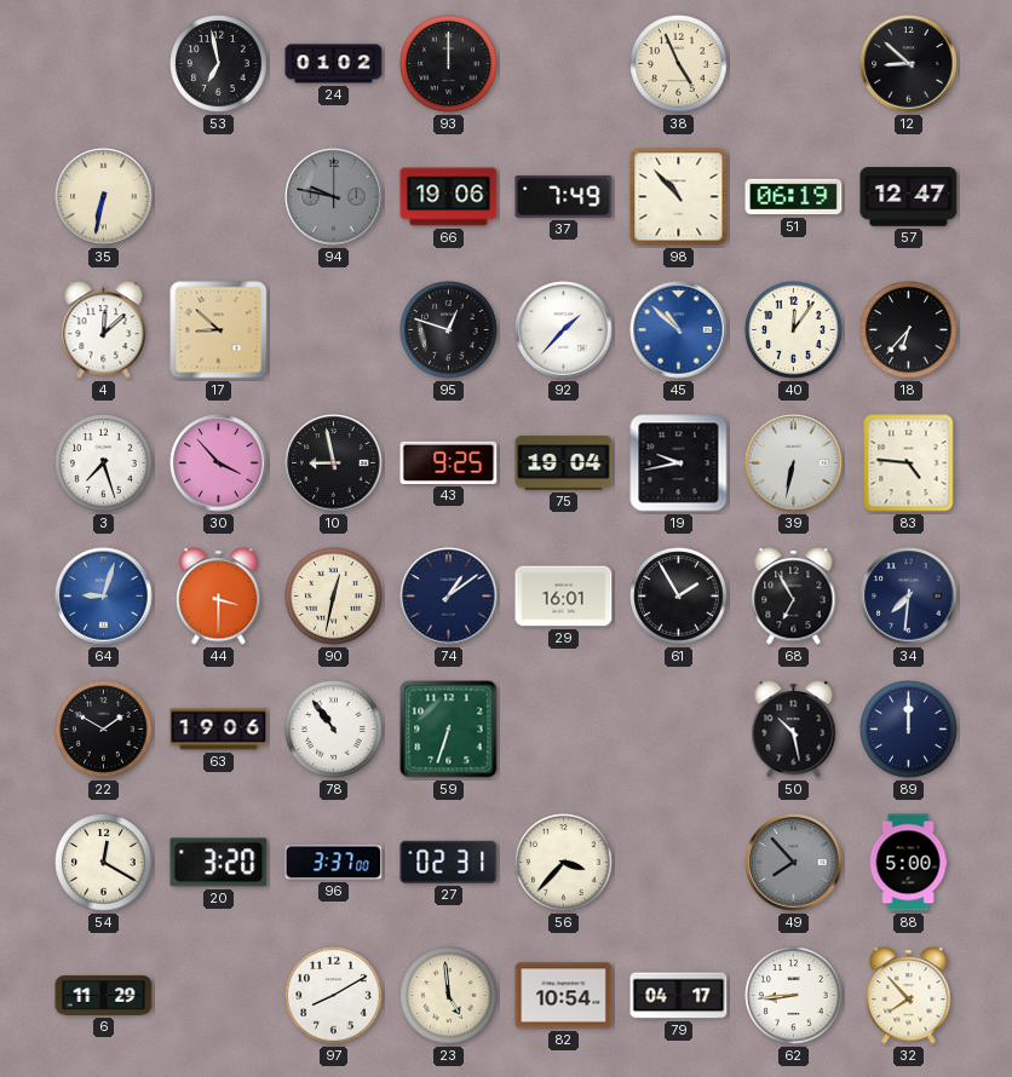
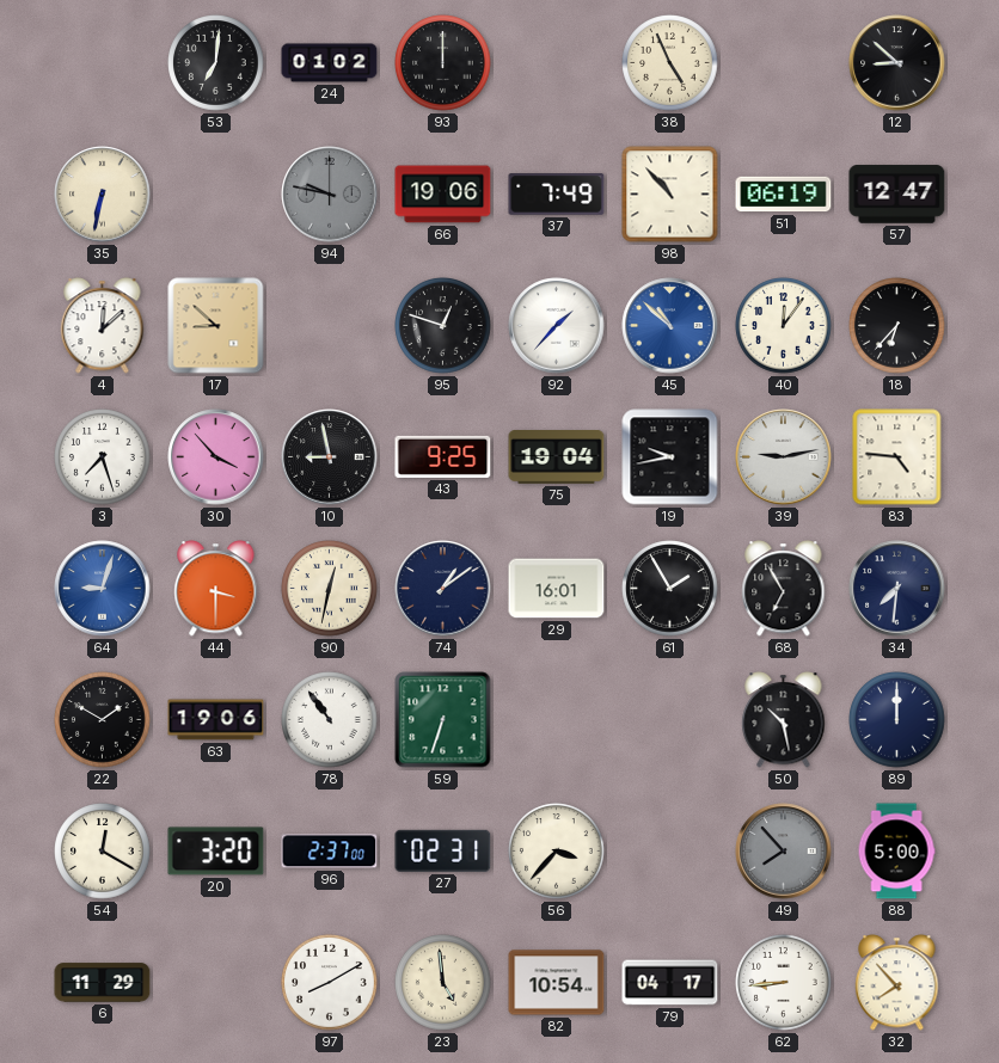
53: 6:58 -> 7:01
39: 6:32 -> 9:13
96: 3:37 -> 2:37
